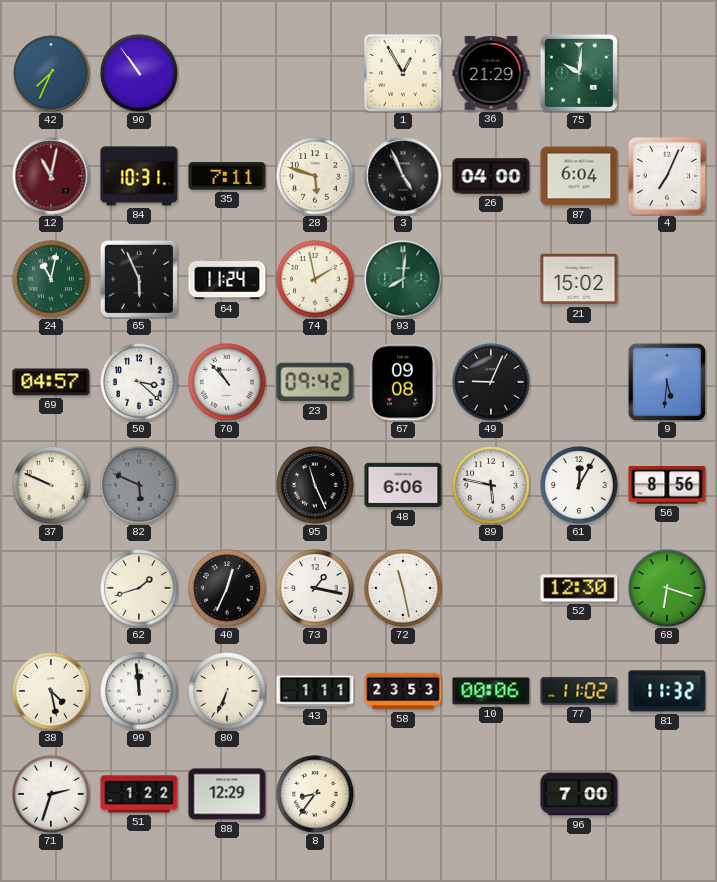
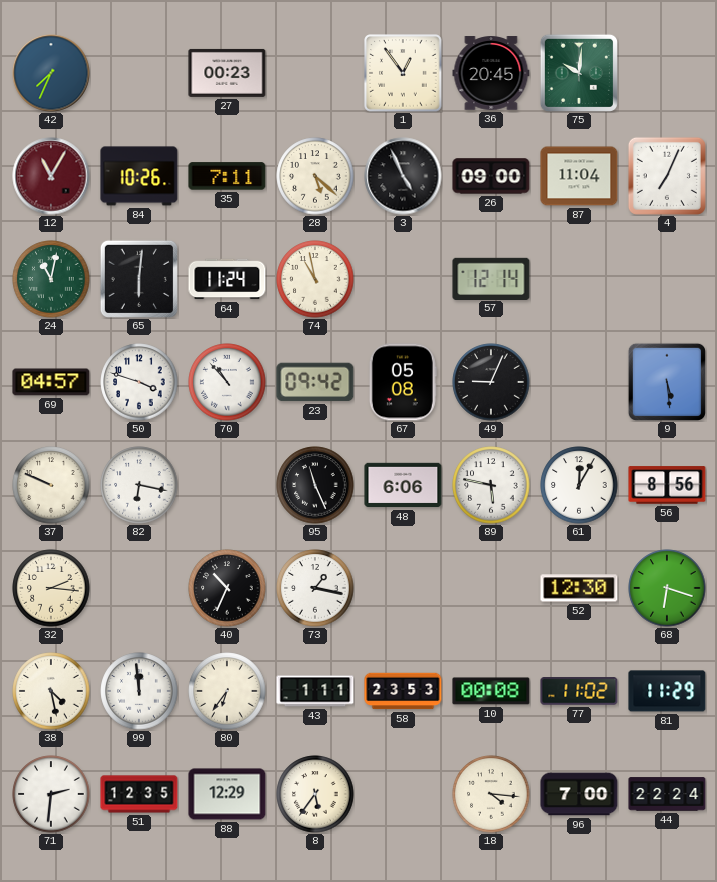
90: 10:54 -> none
27: none -> 00:23
1: 12:55 -> 12:54
36: 21:29 -> 20:45
12: 11:02 -> 11:05
84: 10:31 -> 10:26
28: 5:48 -> 5:22
26: 04:00 -> 09:00
87: 6:04 -> 11:04
65: 5:56 -> 6:01
74: 1:58 -> 10:58
93: 8:01 -> none
57: none -> 12:14
21: 15:02 -> none
50: 3:22 -> 3:48
67: 09:08 -> 05:08
9: 5:31 -> 5:29
82: 5:49 -> 6:17
82 dial: grey -> white
32: none -> 2:16
62: 1:42 -> none
40: 12:34 -> 10:34
72: 11:28 -> none
80: 6:34 -> 6:36
10: 00:06 -> 00:08
81: 11:32 -> 11:29
71: 2:33 -> 2:31
51: 1:22 -> 12:35
8: 8:36 -> 5:36
18: none -> 4:16
44: none -> 22:24
